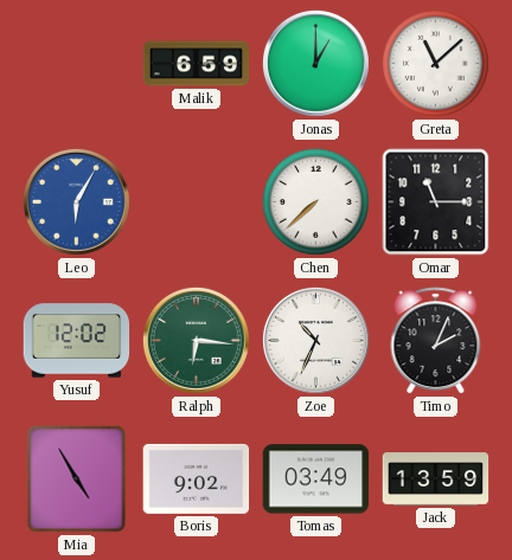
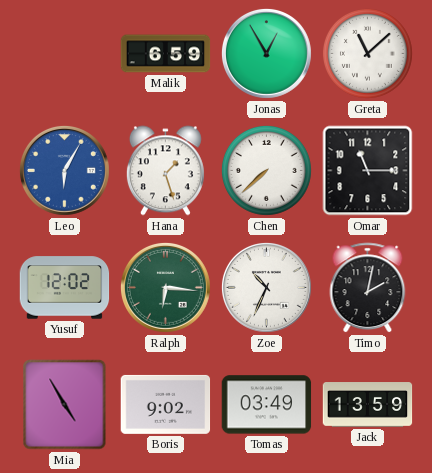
Jonas: 1:00 -> 12:55
Hana: none -> 1:27
Timo: 2:04 -> 2:02
